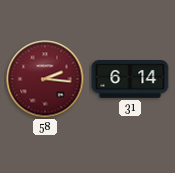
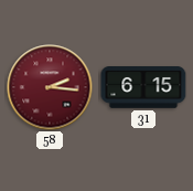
31: 6:14 -> 6:15
